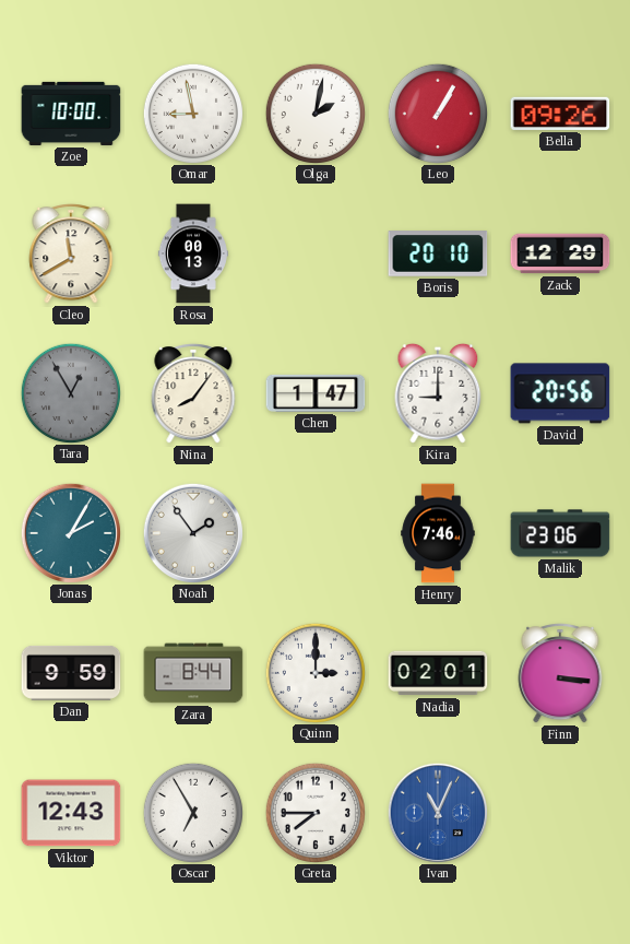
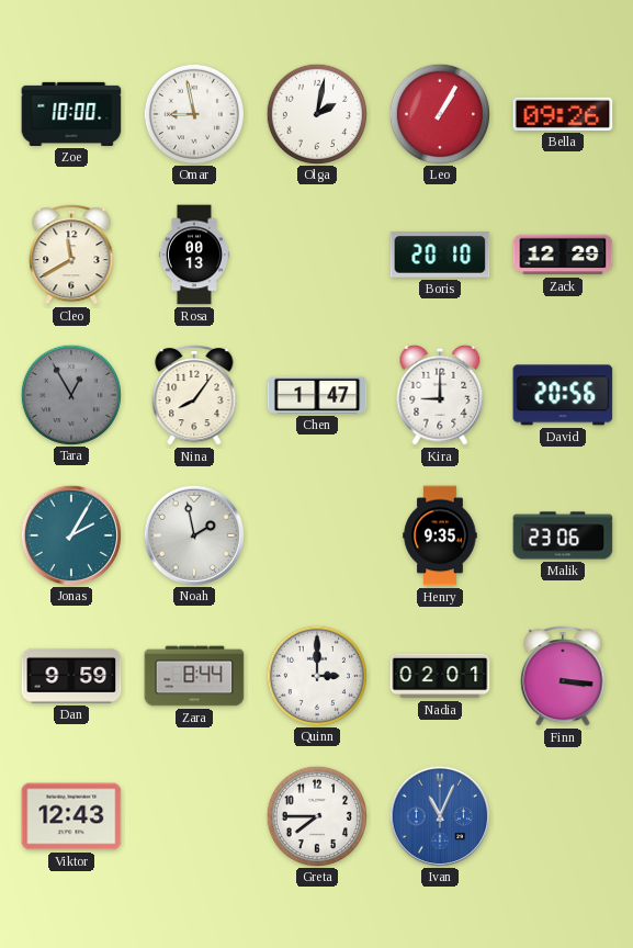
Noah: 1:54 -> 1:58
Henry: 7:46 -> 9:35
Oscar: 6:55 -> none
